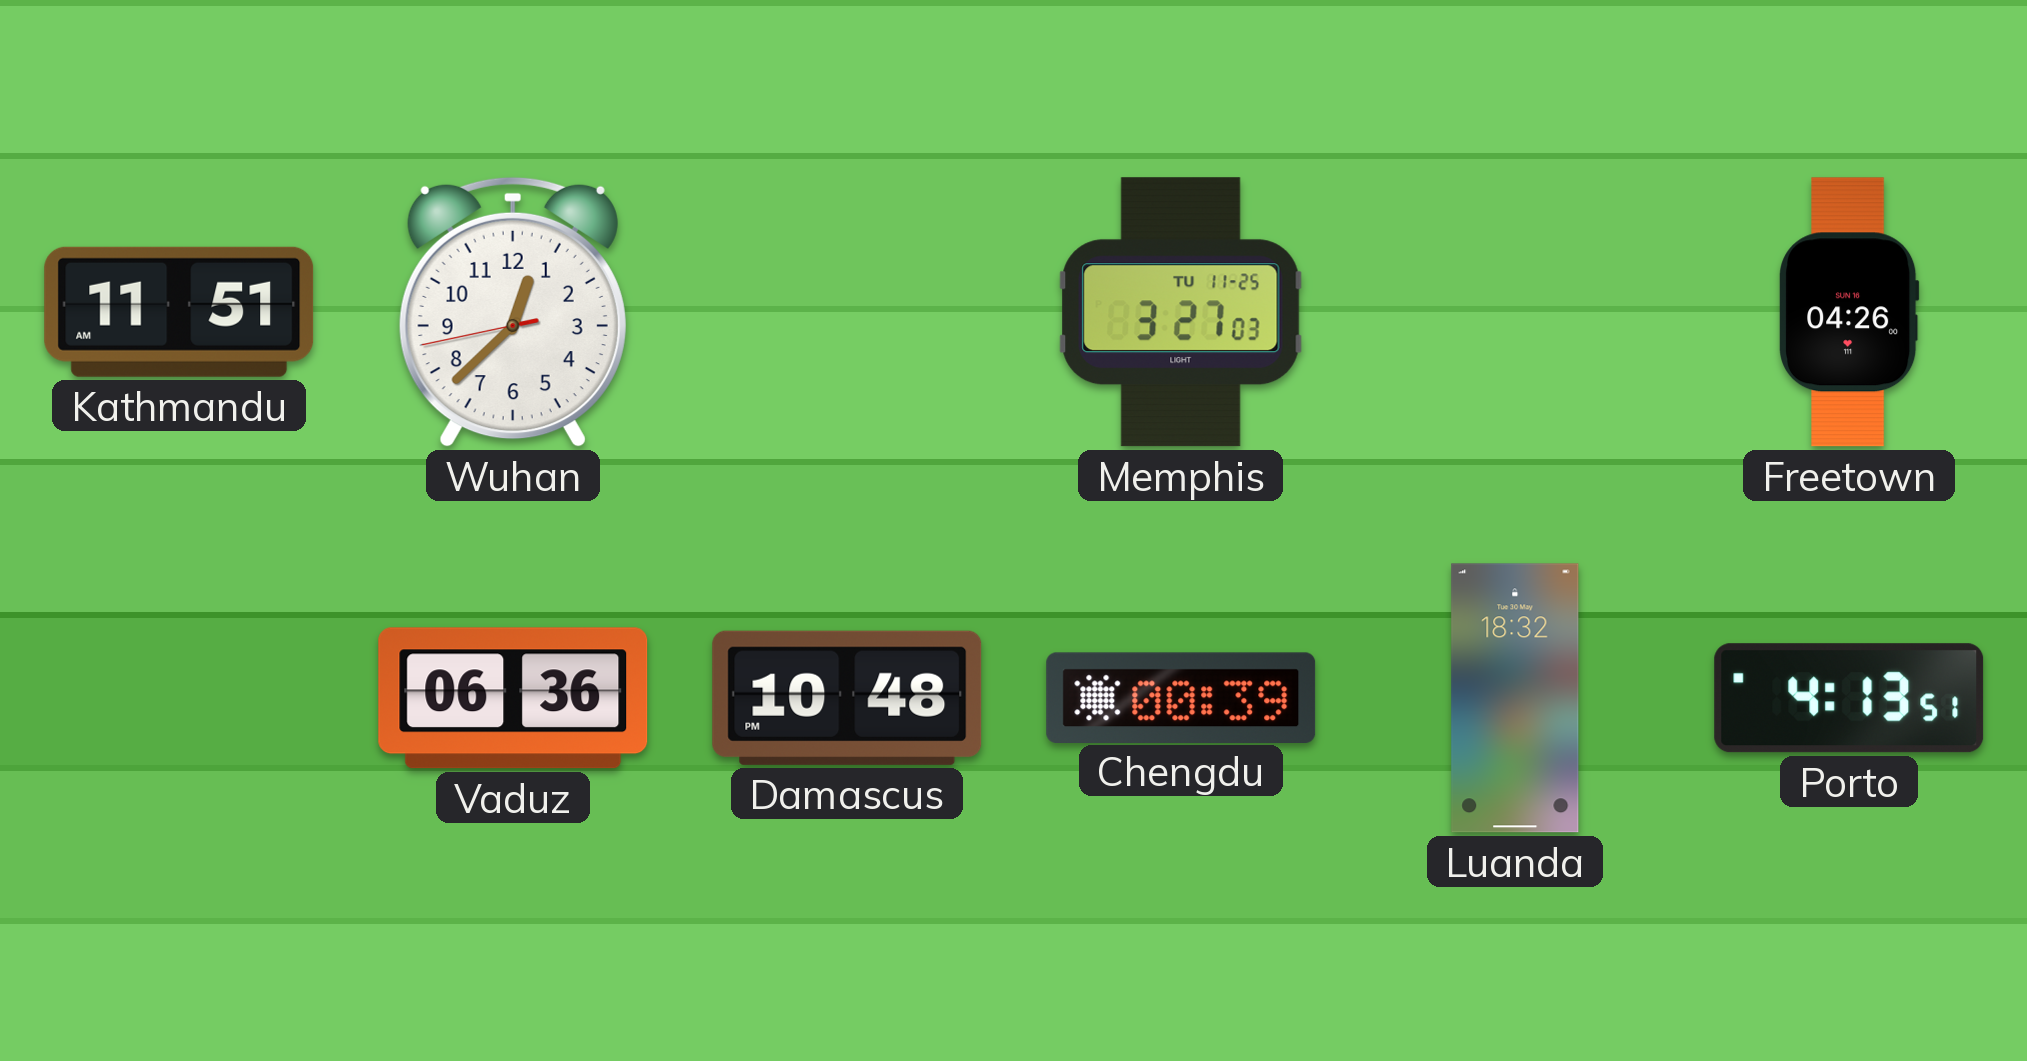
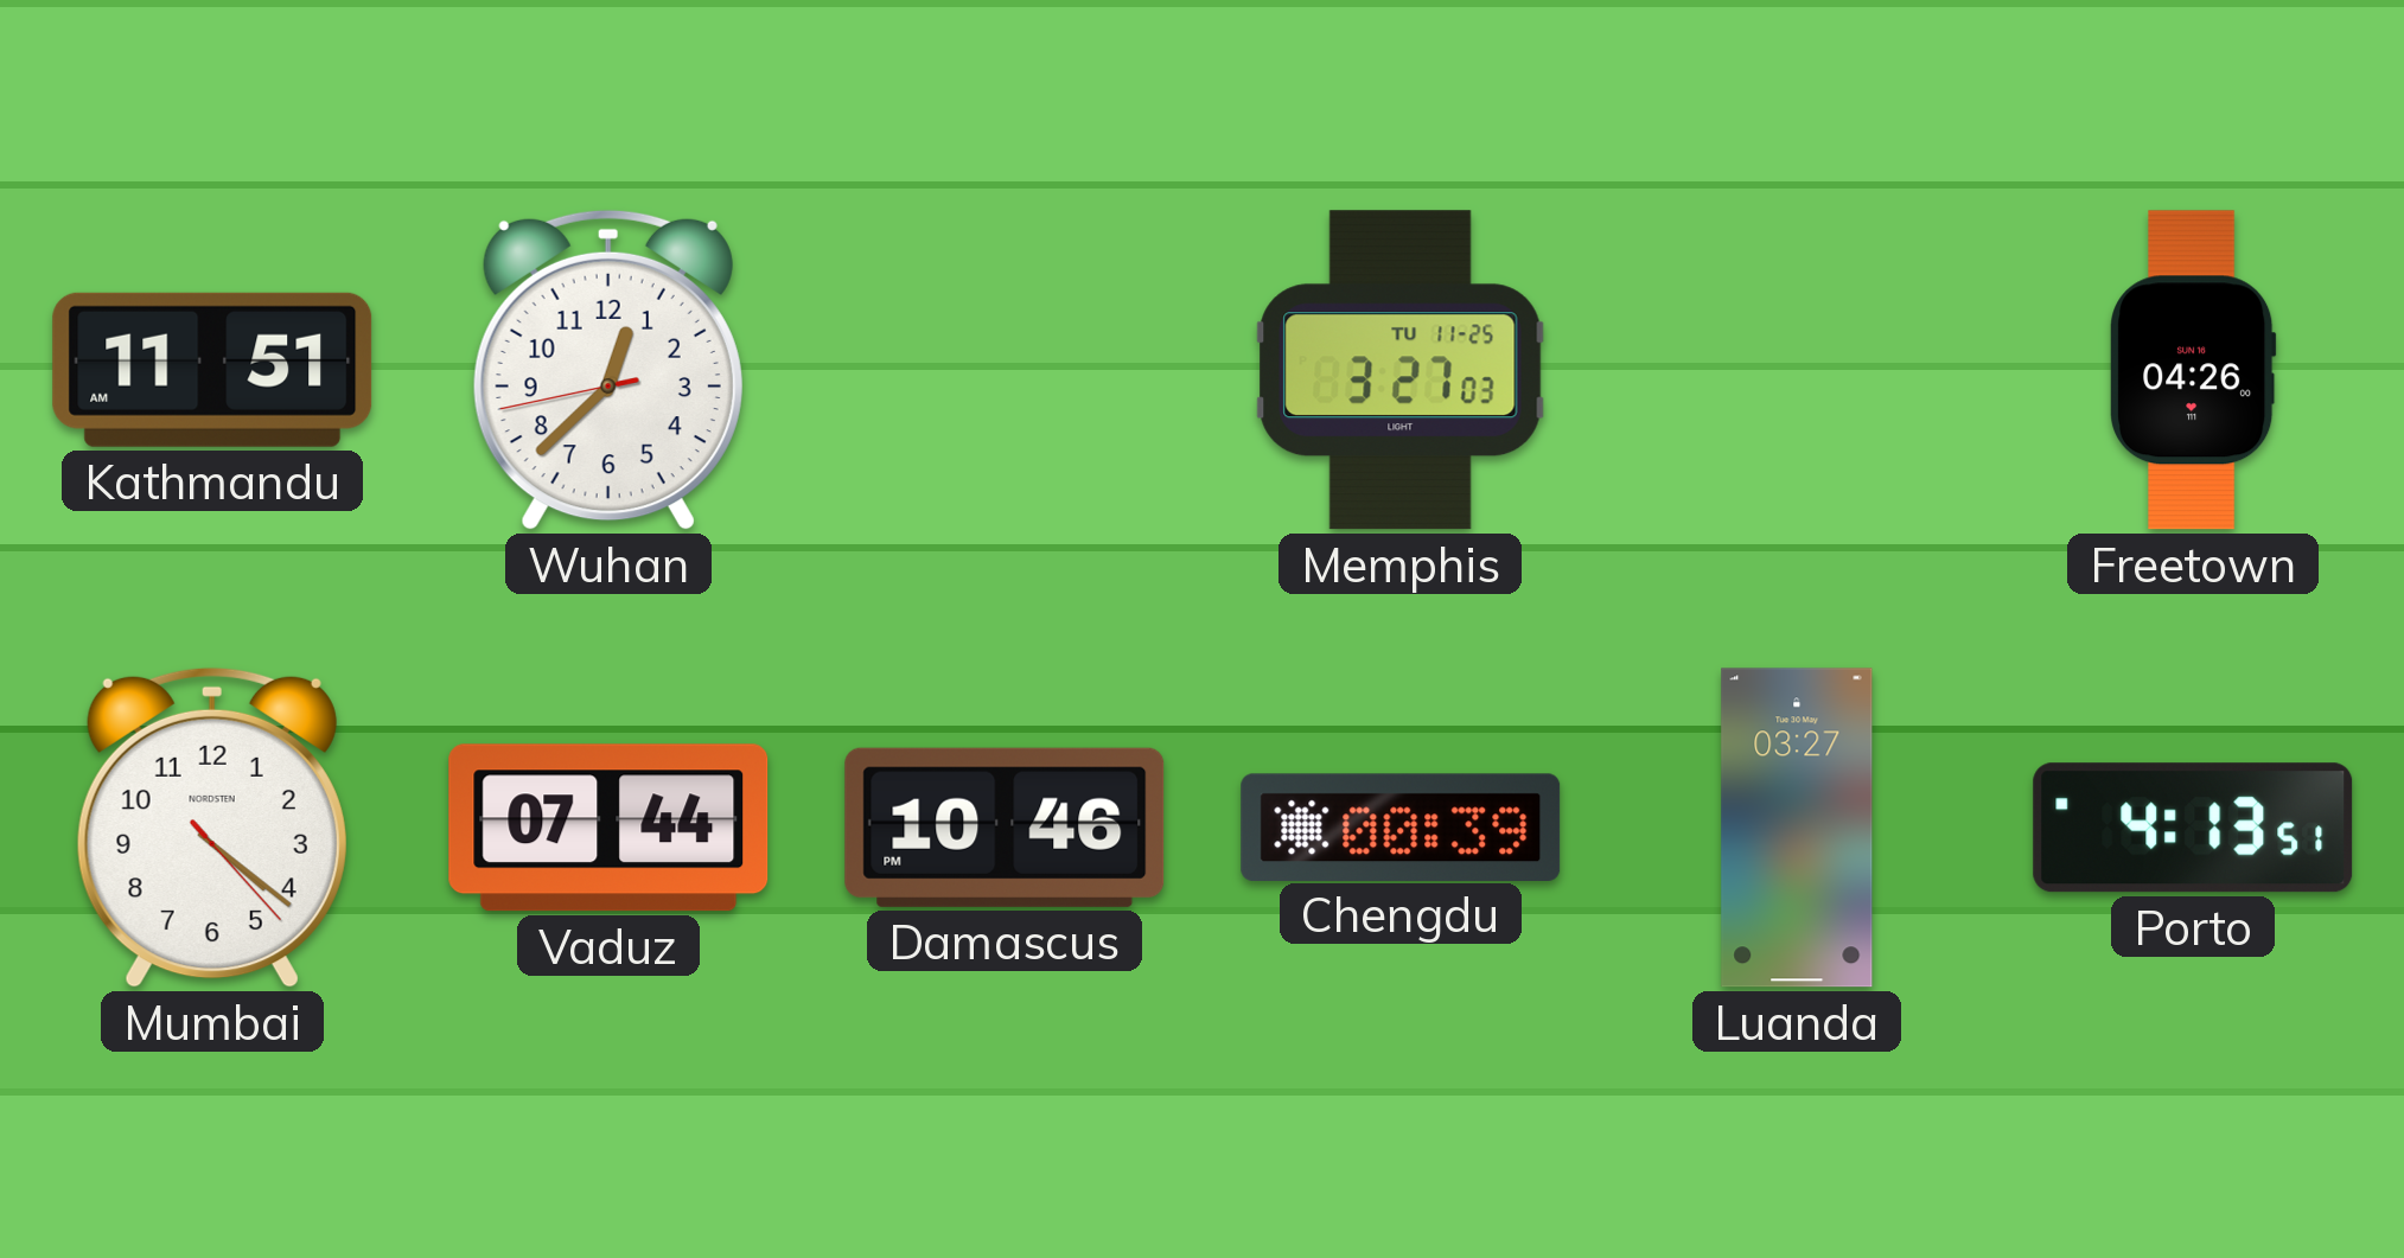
Mumbai: none -> 4:21
Vaduz: 06:36 -> 07:44
Damascus: 10:48 -> 10:46
Luanda: 18:32 -> 03:27
